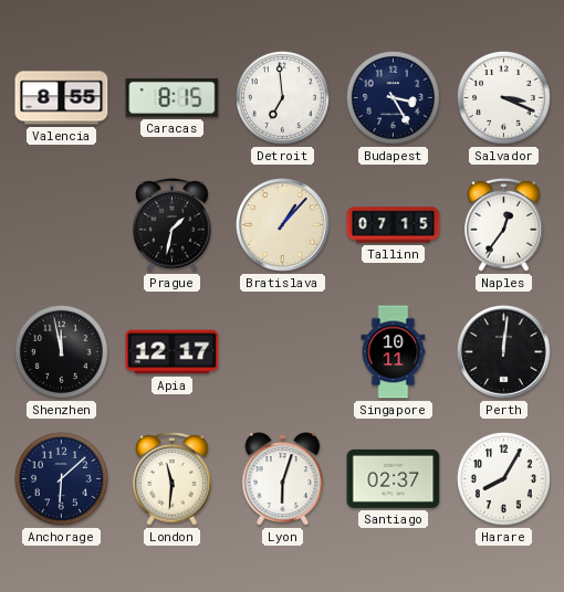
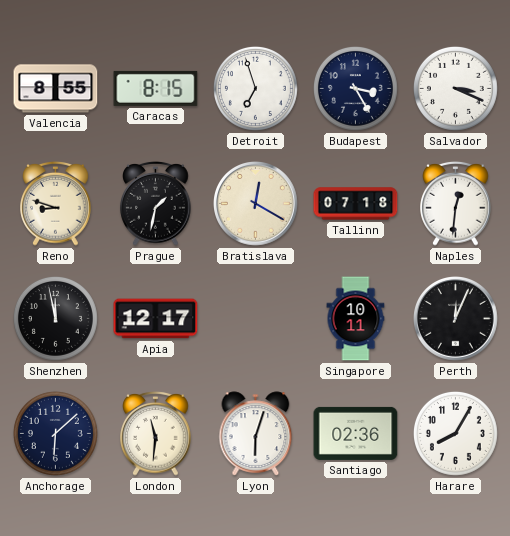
Detroit: 6:59 -> 6:57
Reno: none -> 8:48
Bratislava: 1:07 -> 12:20
Tallinn: 07:15 -> 07:18
Naples: 12:36 -> 12:31
Perth: 12:01 -> 12:04
Santiago: 02:37 -> 02:36
